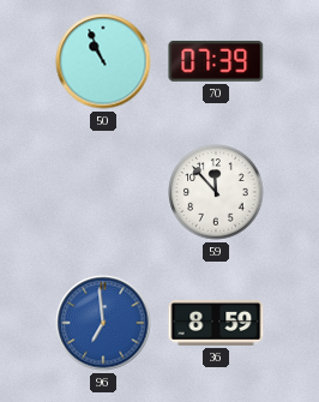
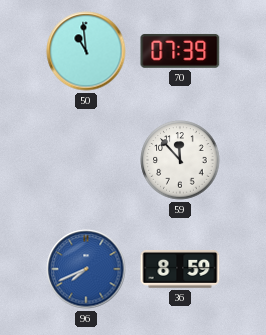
50: 10:56 -> 10:59
96: 6:59 -> 7:41
